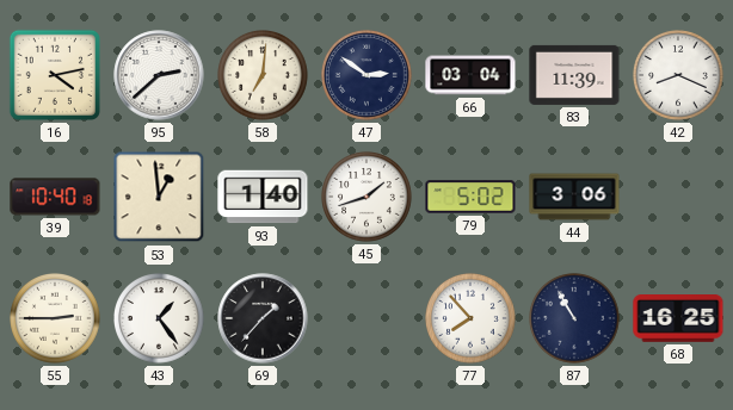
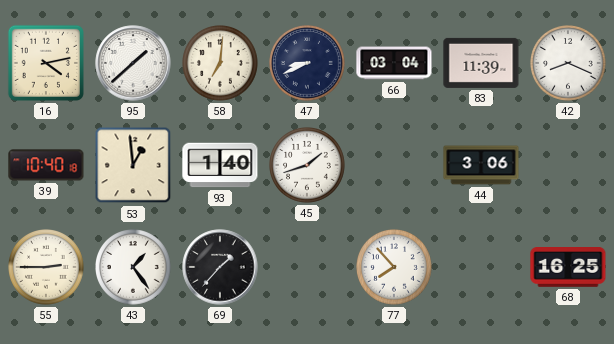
95: 2:38 -> 1:38
47: 2:51 -> 8:41
79: 5:02 -> none
87: 10:55 -> none
